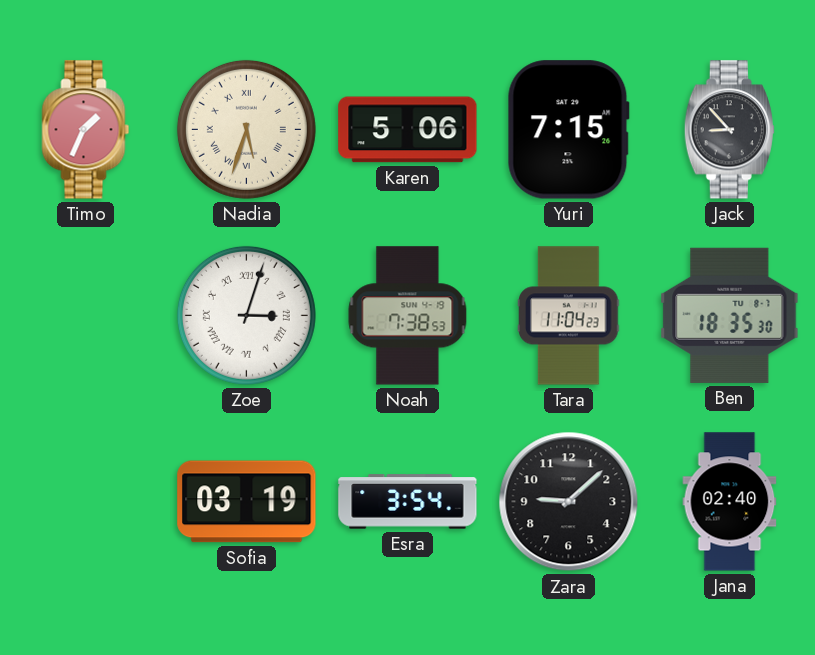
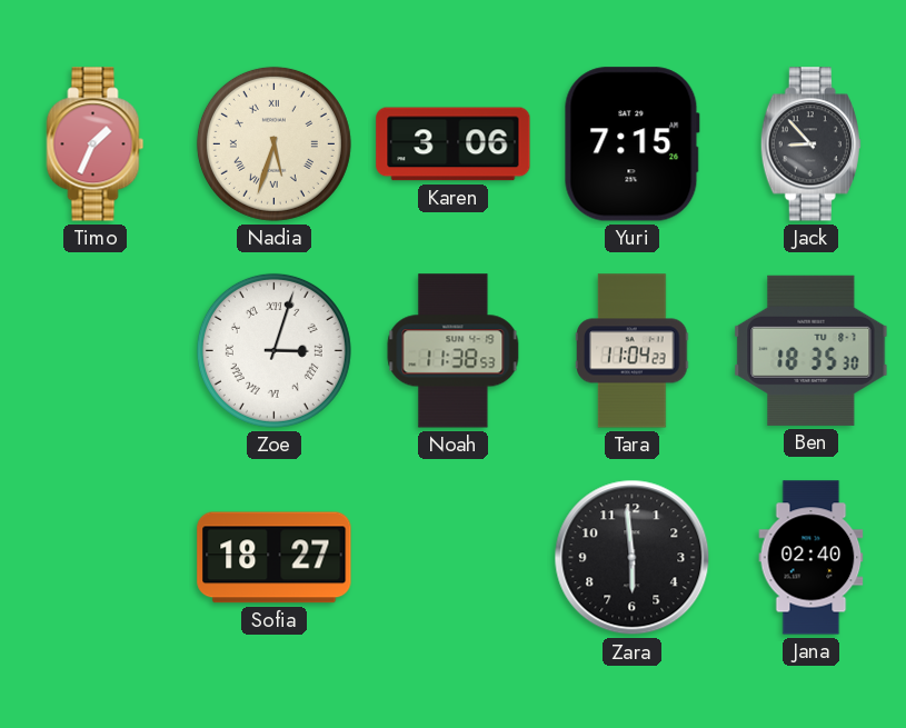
Karen: 5:06 -> 3:06
Noah: 7:38 -> 11:38
Sofia: 03:19 -> 18:27
Esra: 3:54 -> none
Zara: 9:08 -> 5:59
